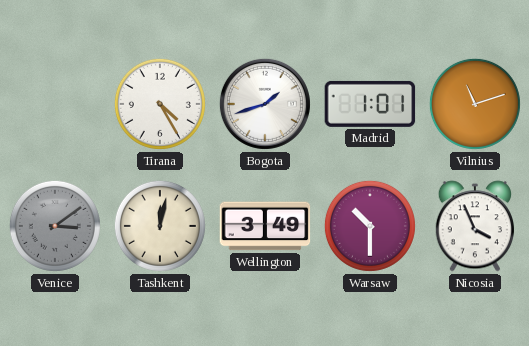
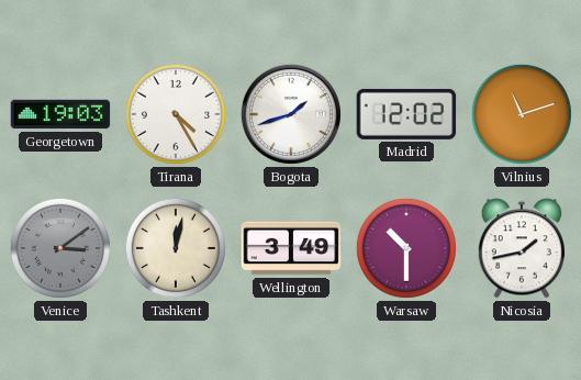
Georgetown: none -> 19:03
Madrid: 1:01 -> 12:02
Nicosia: 3:56 -> 1:43
